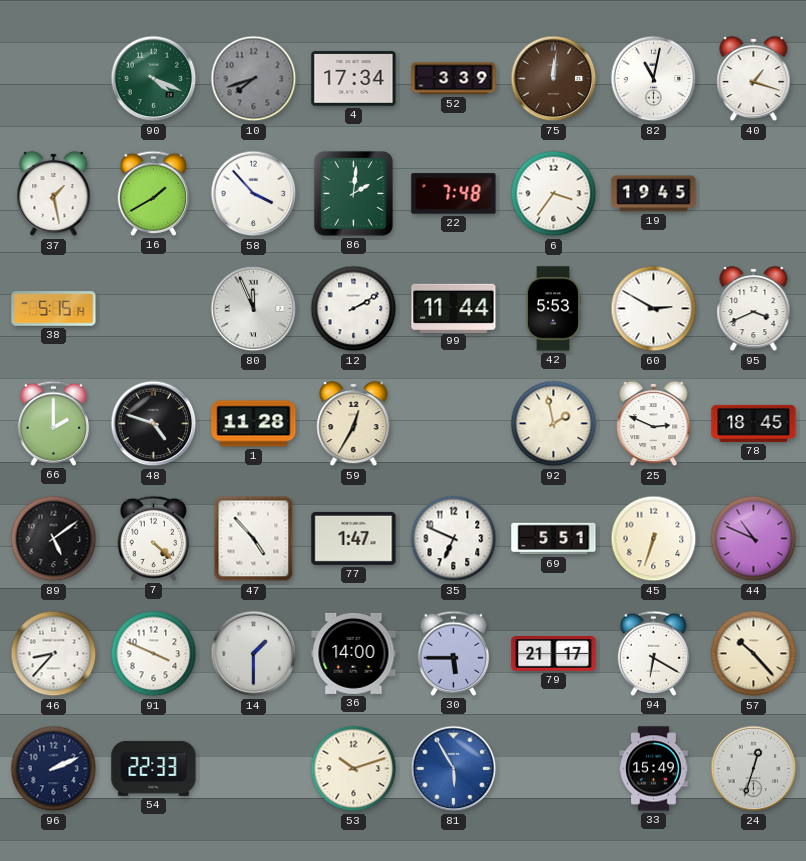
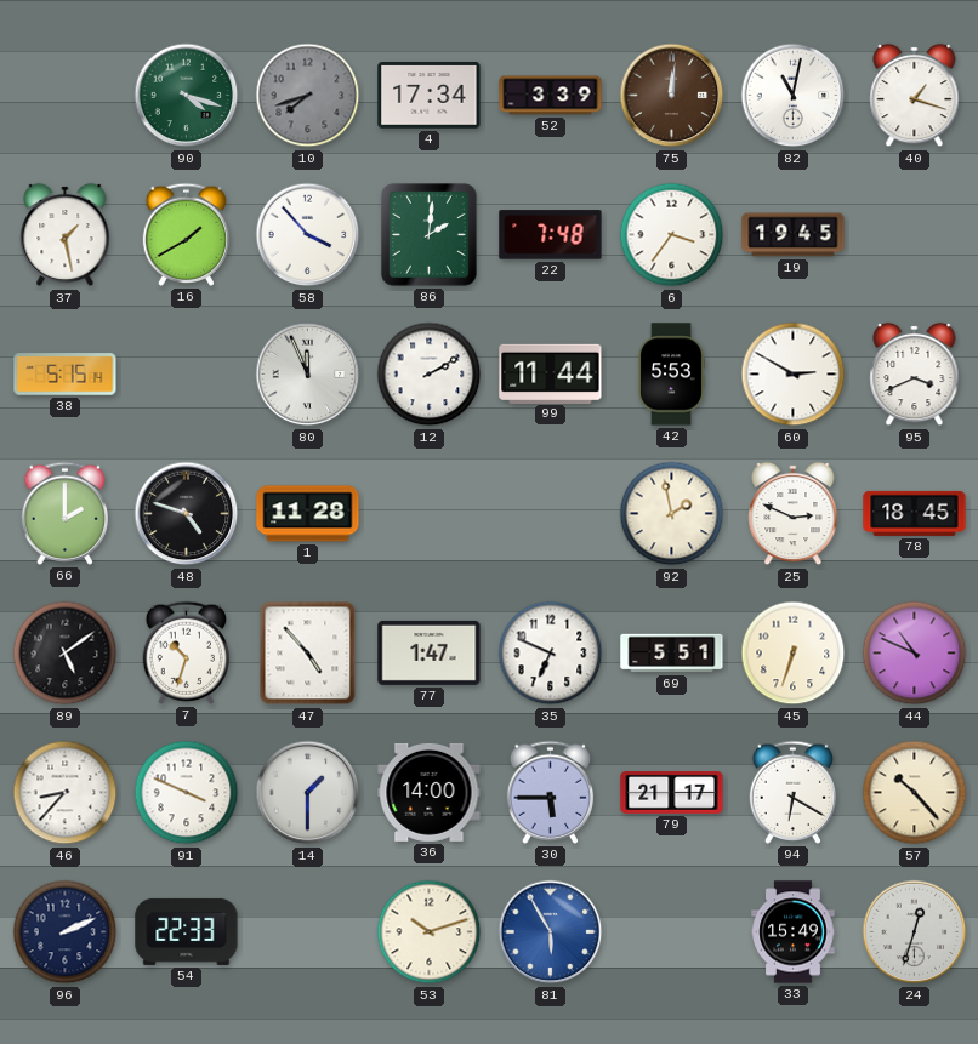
90: 4:19 -> 4:18
59: 12:35 -> none
7: 4:22 -> 10:33
